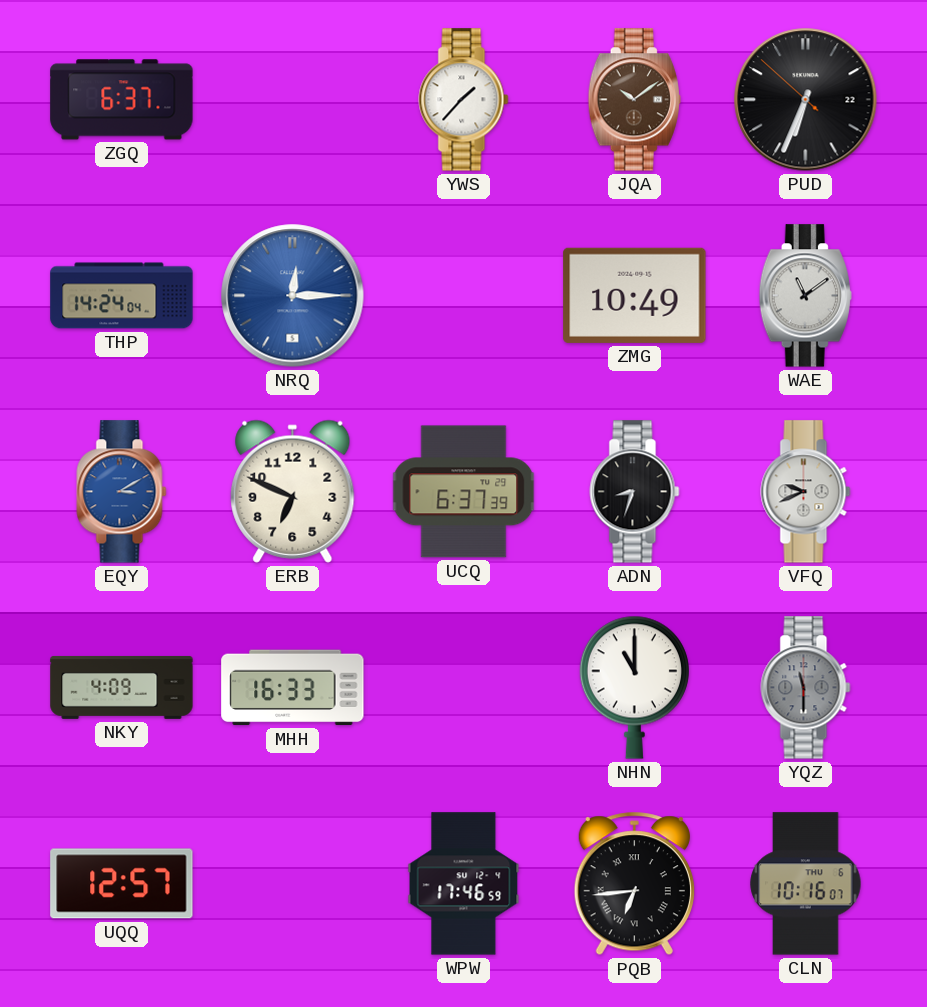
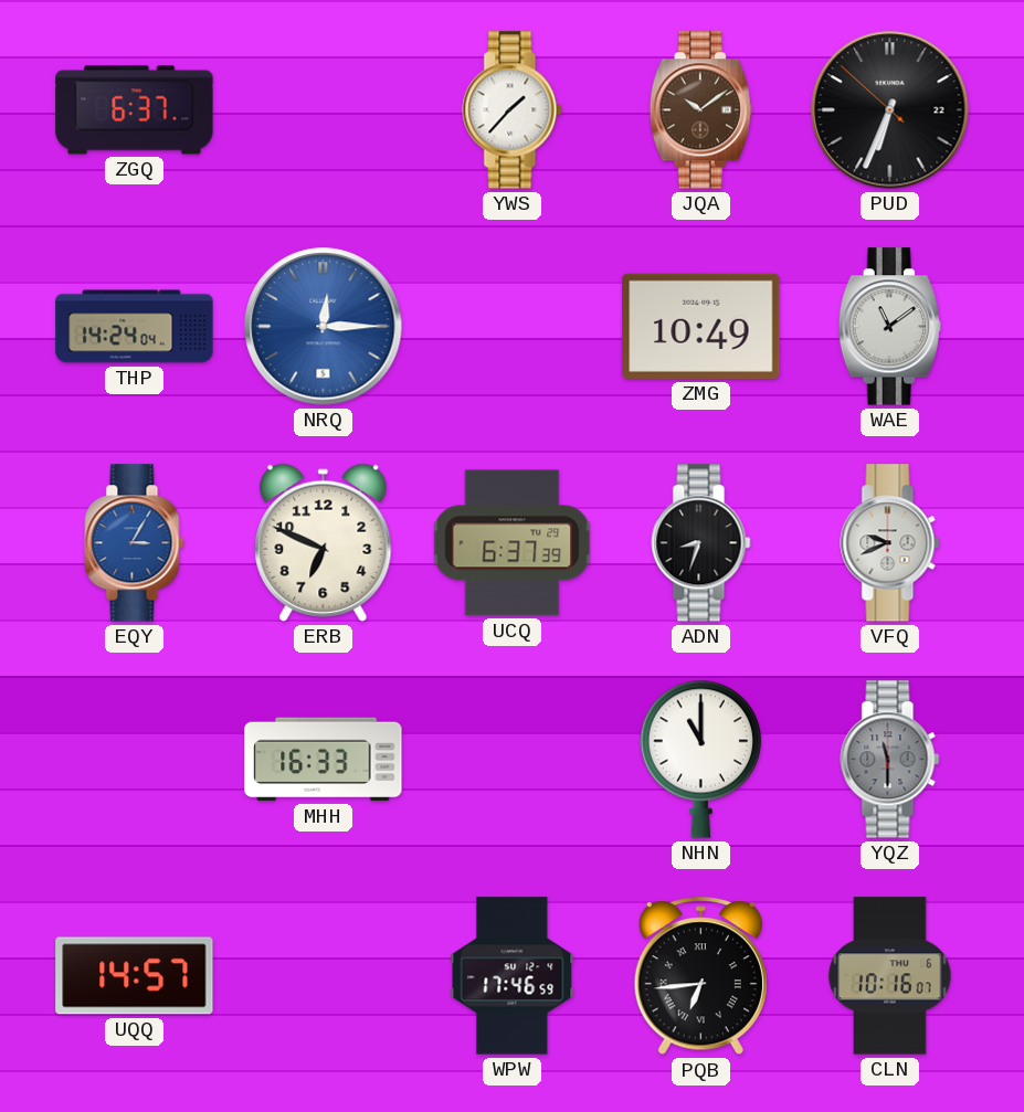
EQY: 3:10 -> 3:05
NKY: 4:09 -> none
UQQ: 12:57 -> 14:57
